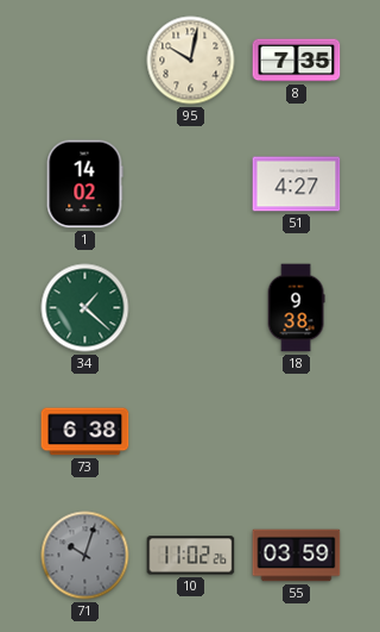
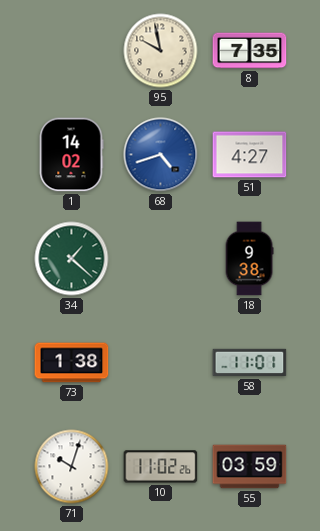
95: 10:02 -> 9:58
68: none -> 4:42
73: 6:38 -> 1:38
58: none -> 11:01
71 dial: grey -> white
